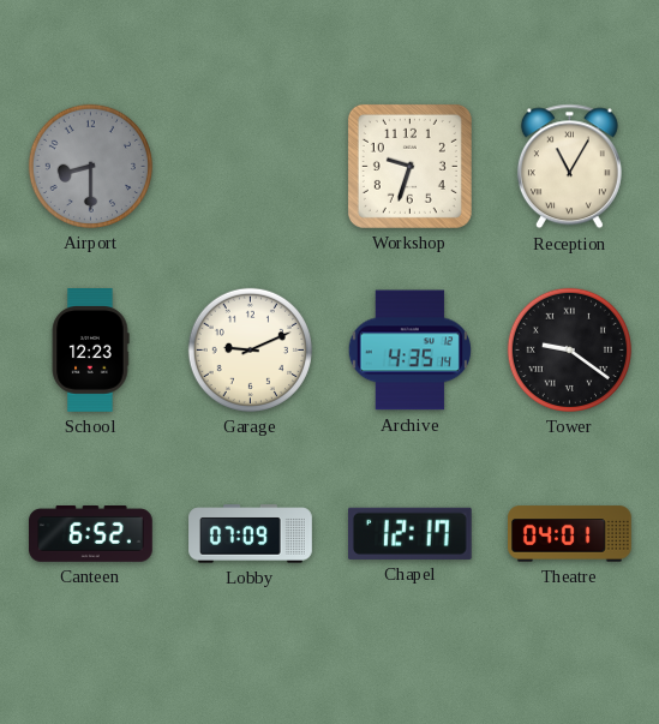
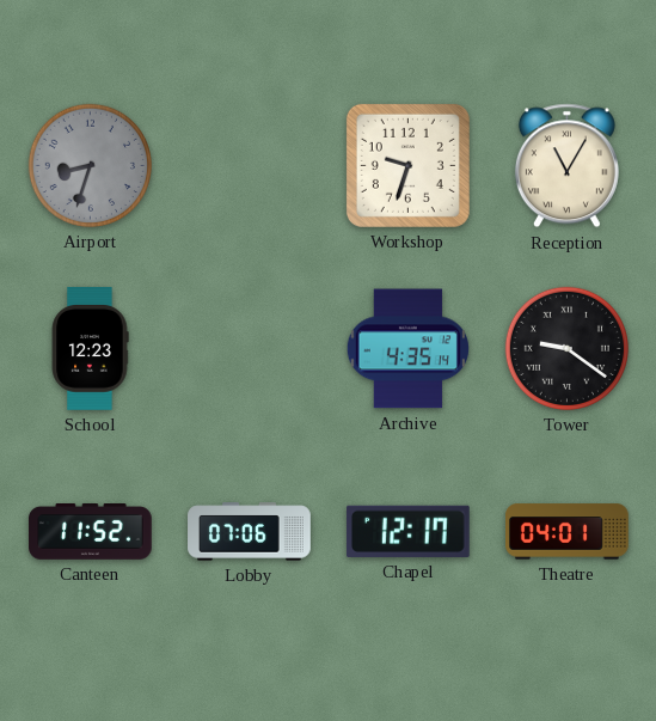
Airport: 8:30 -> 8:33
Garage: 9:11 -> none
Canteen: 6:52 -> 11:52
Lobby: 07:09 -> 07:06
